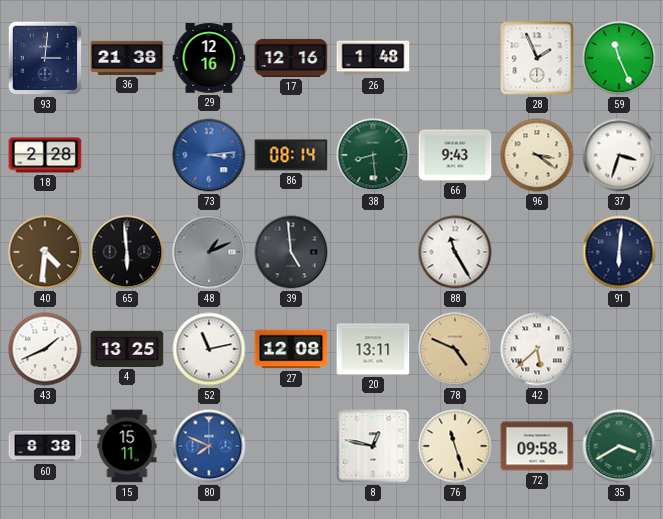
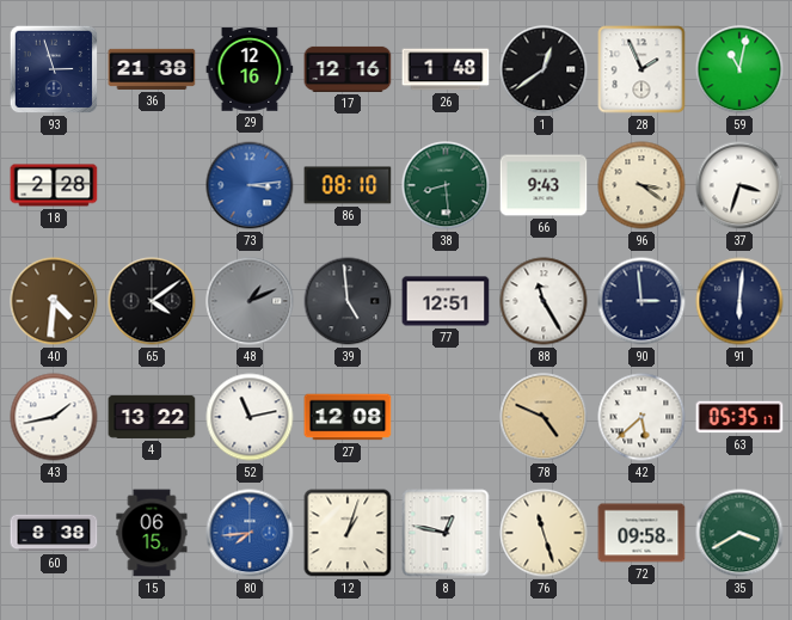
93: 3:01 -> 2:57
1: none -> 12:39
59: 11:26 -> 11:02
86: 08:14 -> 08:10
65: 5:59 -> 4:09
77: none -> 12:51
90: none -> 2:59
43: 1:41 -> 1:43
4: 13:25 -> 13:22
20: 13:11 -> none
63: none -> 05:35
15: 15:11 -> 06:15
80: 7:49 -> 7:44
12: none -> 1:03
